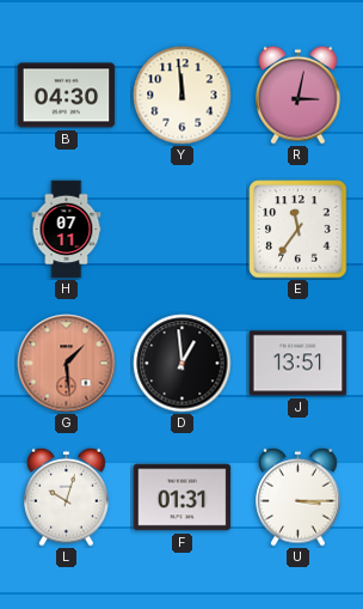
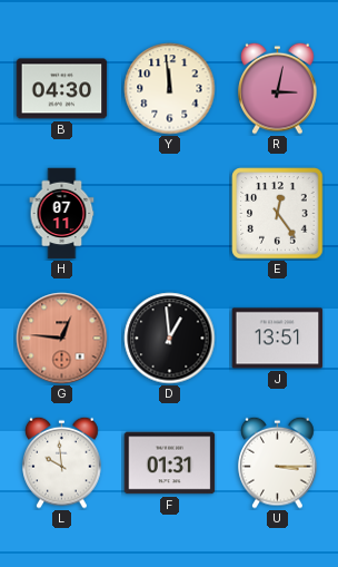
E: 11:36 -> 12:24
G: 1:29 -> 12:46
L: 10:03 -> 9:59
